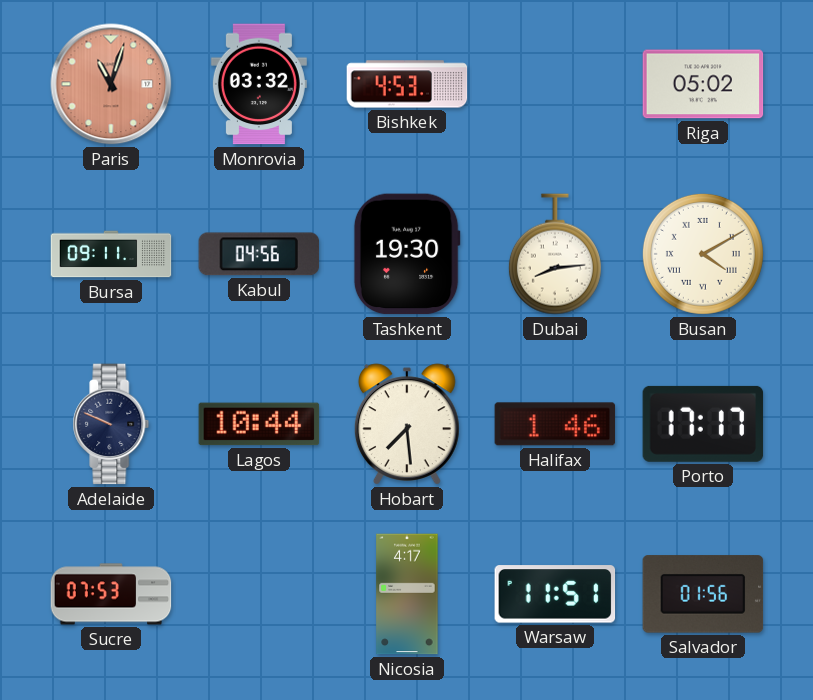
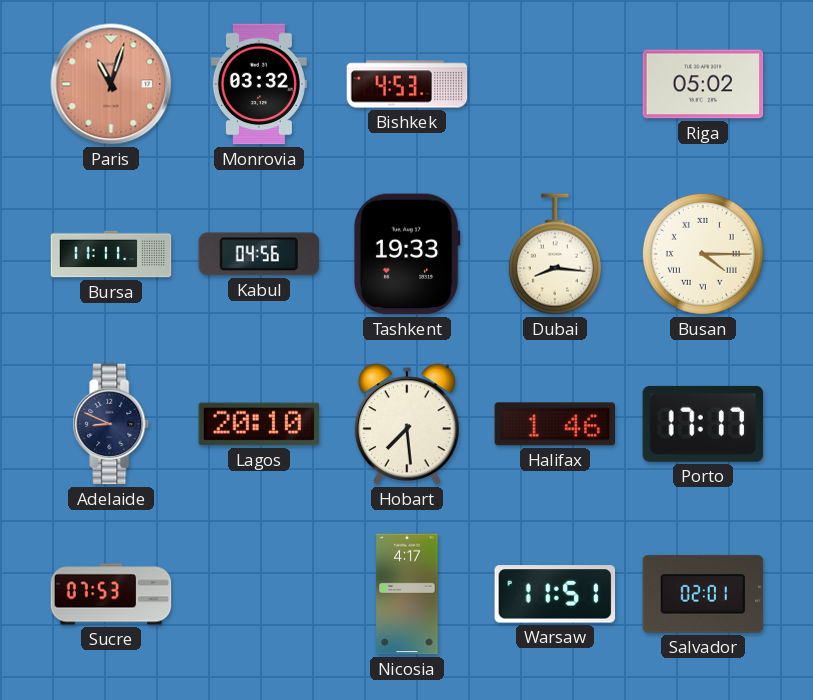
Bursa: 09:11 -> 11:11
Tashkent: 19:30 -> 19:33
Dubai: 8:14 -> 8:16
Busan: 4:10 -> 4:15
Adelaide: 9:49 -> 8:49
Lagos: 10:44 -> 20:10
Salvador: 01:56 -> 02:01
